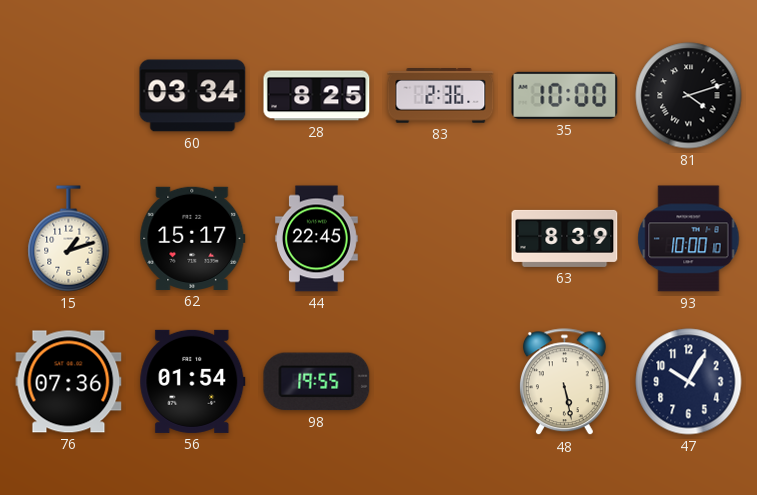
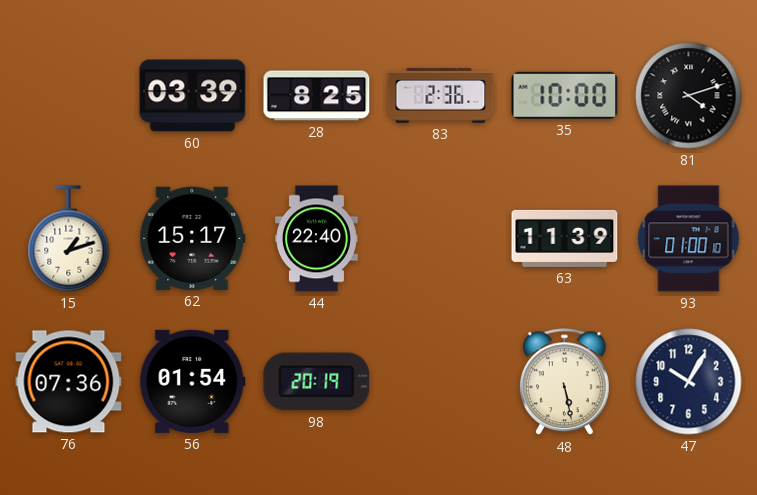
60: 03:34 -> 03:39
44: 22:45 -> 22:40
63: 8:39 -> 11:39
93: 10:00 -> 01:00
98: 19:55 -> 20:19
